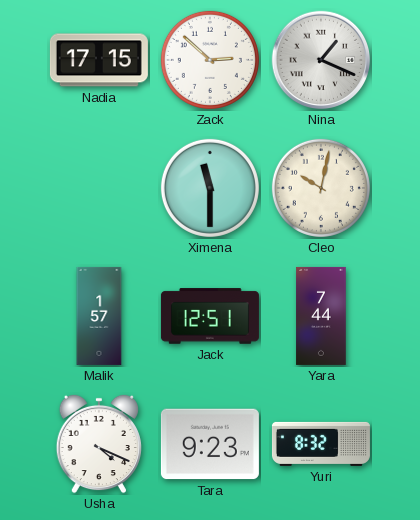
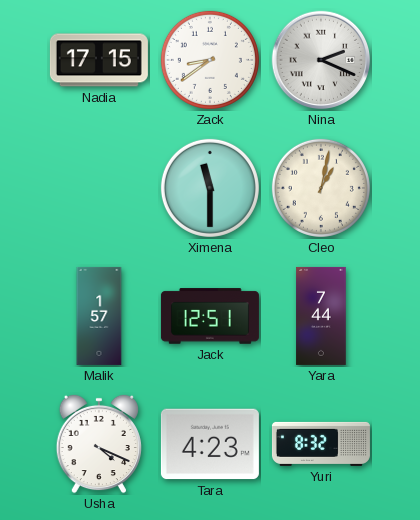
Zack: 2:52 -> 8:39
Nina: 1:19 -> 2:19
Cleo: 10:02 -> 1:02
Tara: 9:23 -> 4:23
